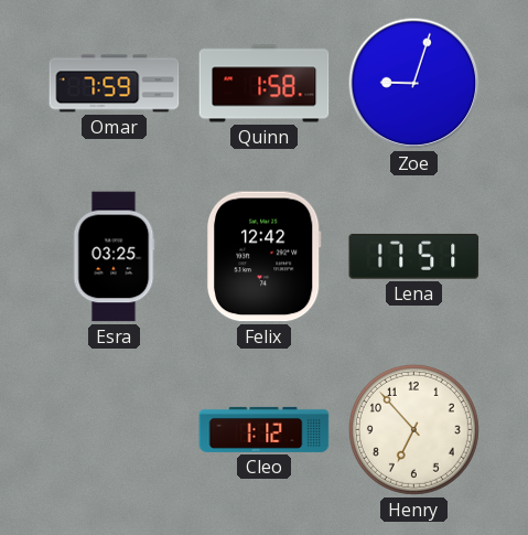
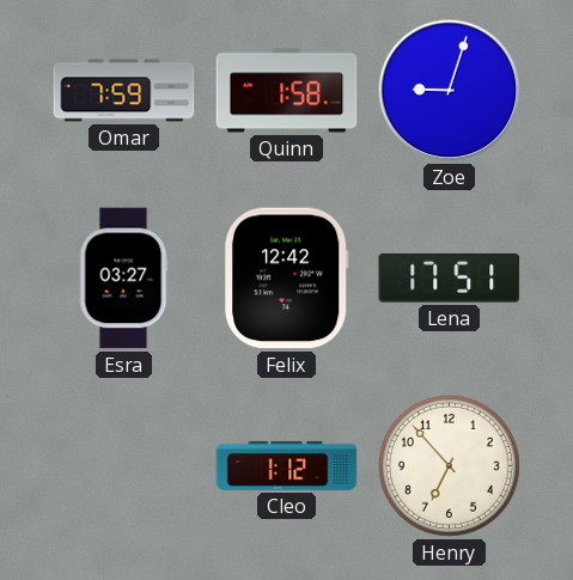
Esra: 03:25 -> 03:27
